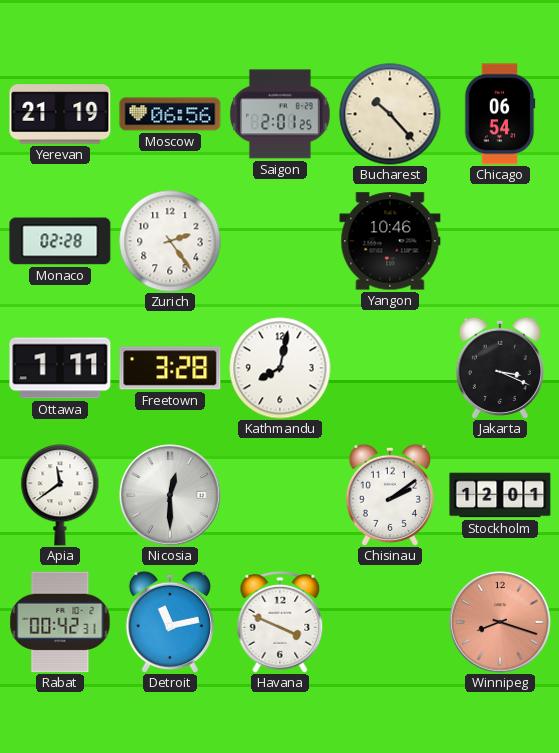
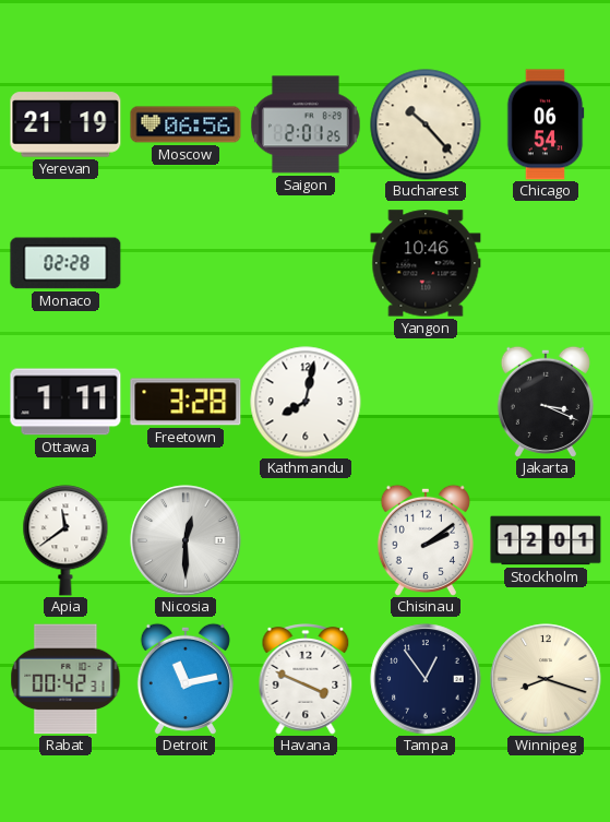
Zurich: 2:24 -> none
Tampa: none -> 12:54
Winnipeg dial: salmon -> cream
